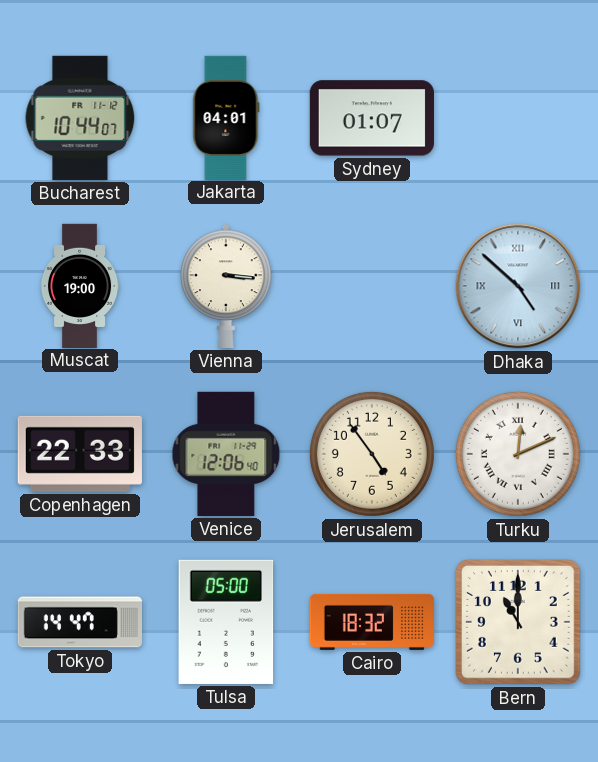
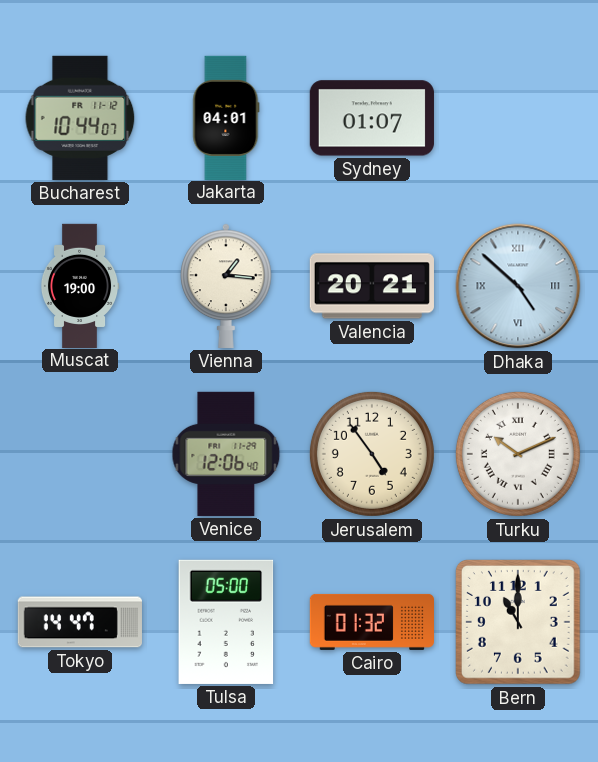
Vienna: 3:16 -> 1:16
Valencia: none -> 20:21
Copenhagen: 22:33 -> none
Turku: 12:11 -> 10:11
Cairo: 18:32 -> 01:32
